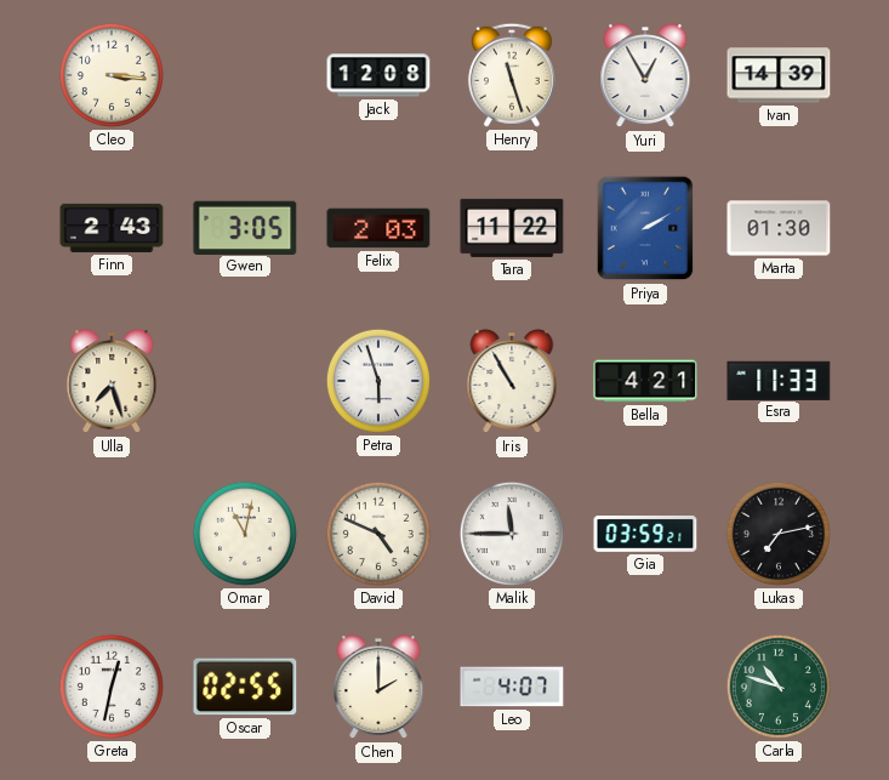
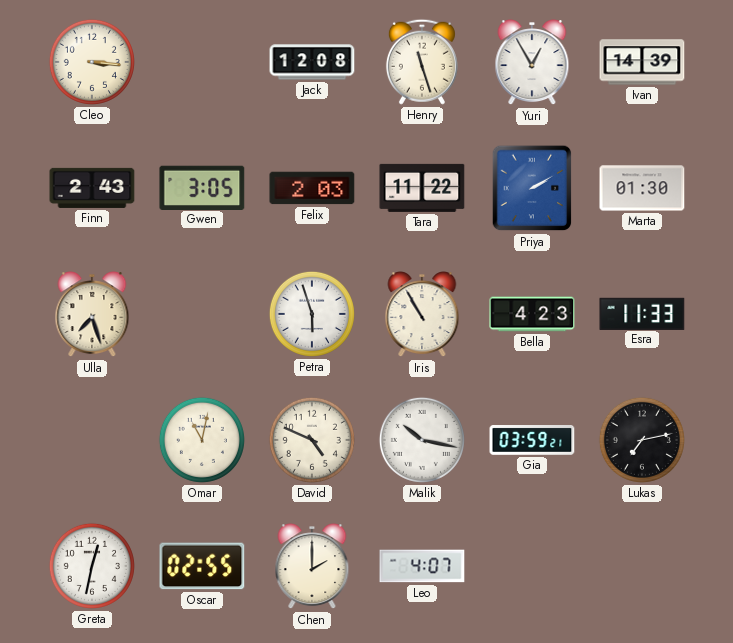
Bella: 4:21 -> 4:23
Malik: 11:45 -> 10:17
Carla: 10:48 -> none
